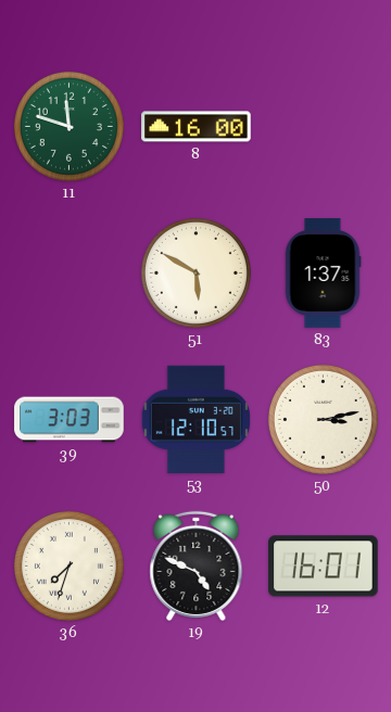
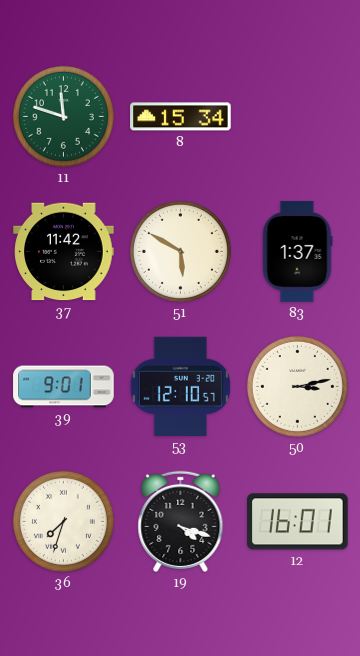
8: 16:00 -> 15:34
37: none -> 11:42
39: 3:03 -> 9:01
19: 4:49 -> 4:18
